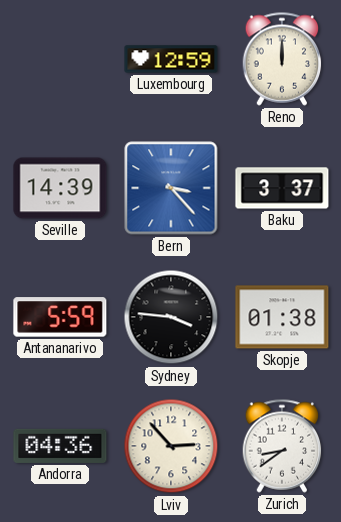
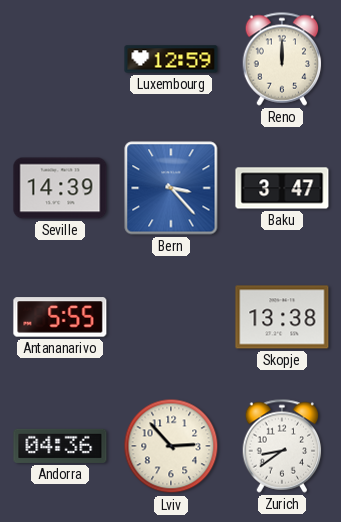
Baku: 3:37 -> 3:47
Antananarivo: 5:59 -> 5:55
Sydney: 3:46 -> none
Skopje: 01:38 -> 13:38
